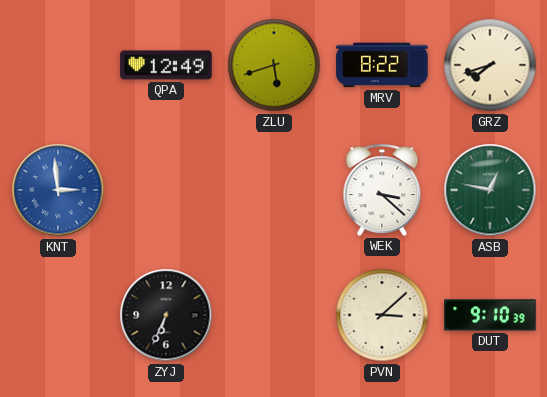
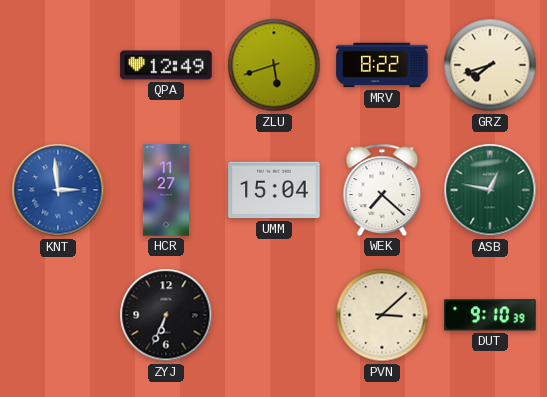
HCR: none -> 11:27
UMM: none -> 15:04
WEK: 3:22 -> 7:22
